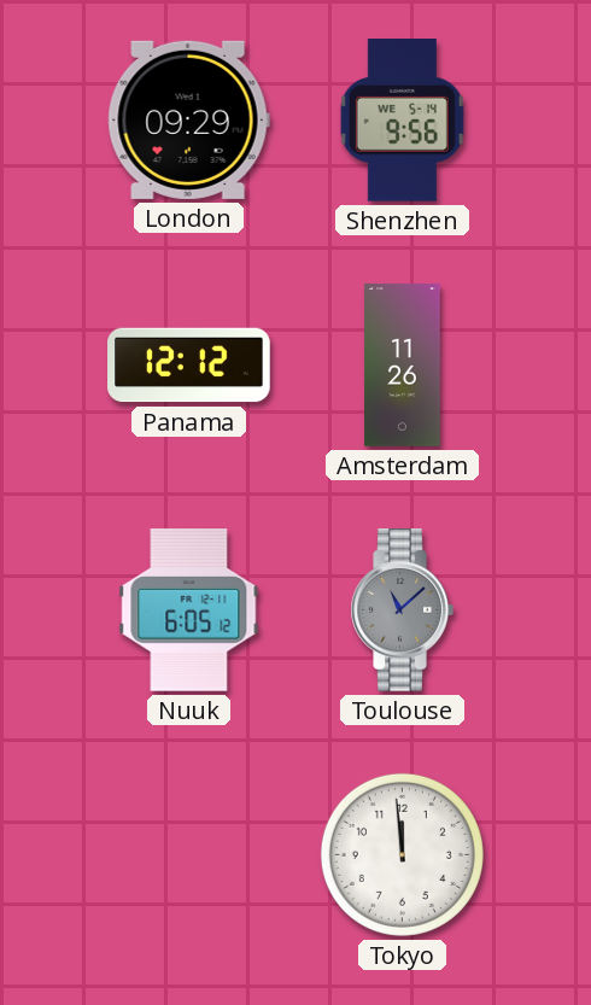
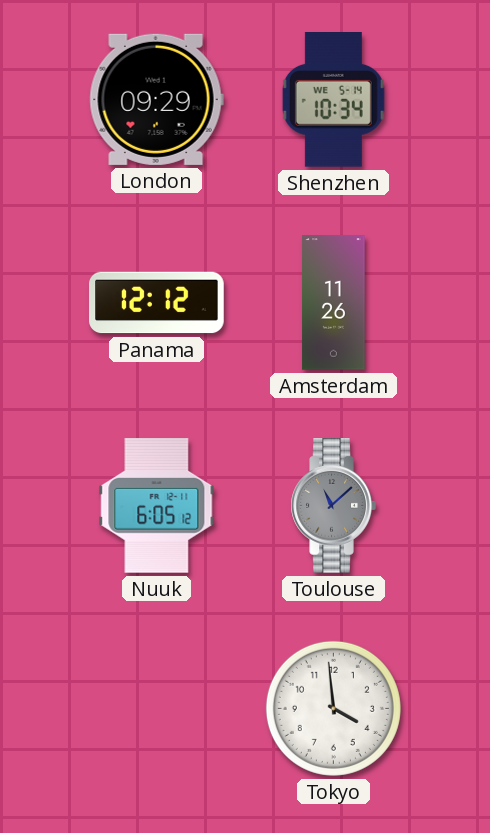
Shenzhen: 9:56 -> 10:34
Tokyo: 11:59 -> 3:59
